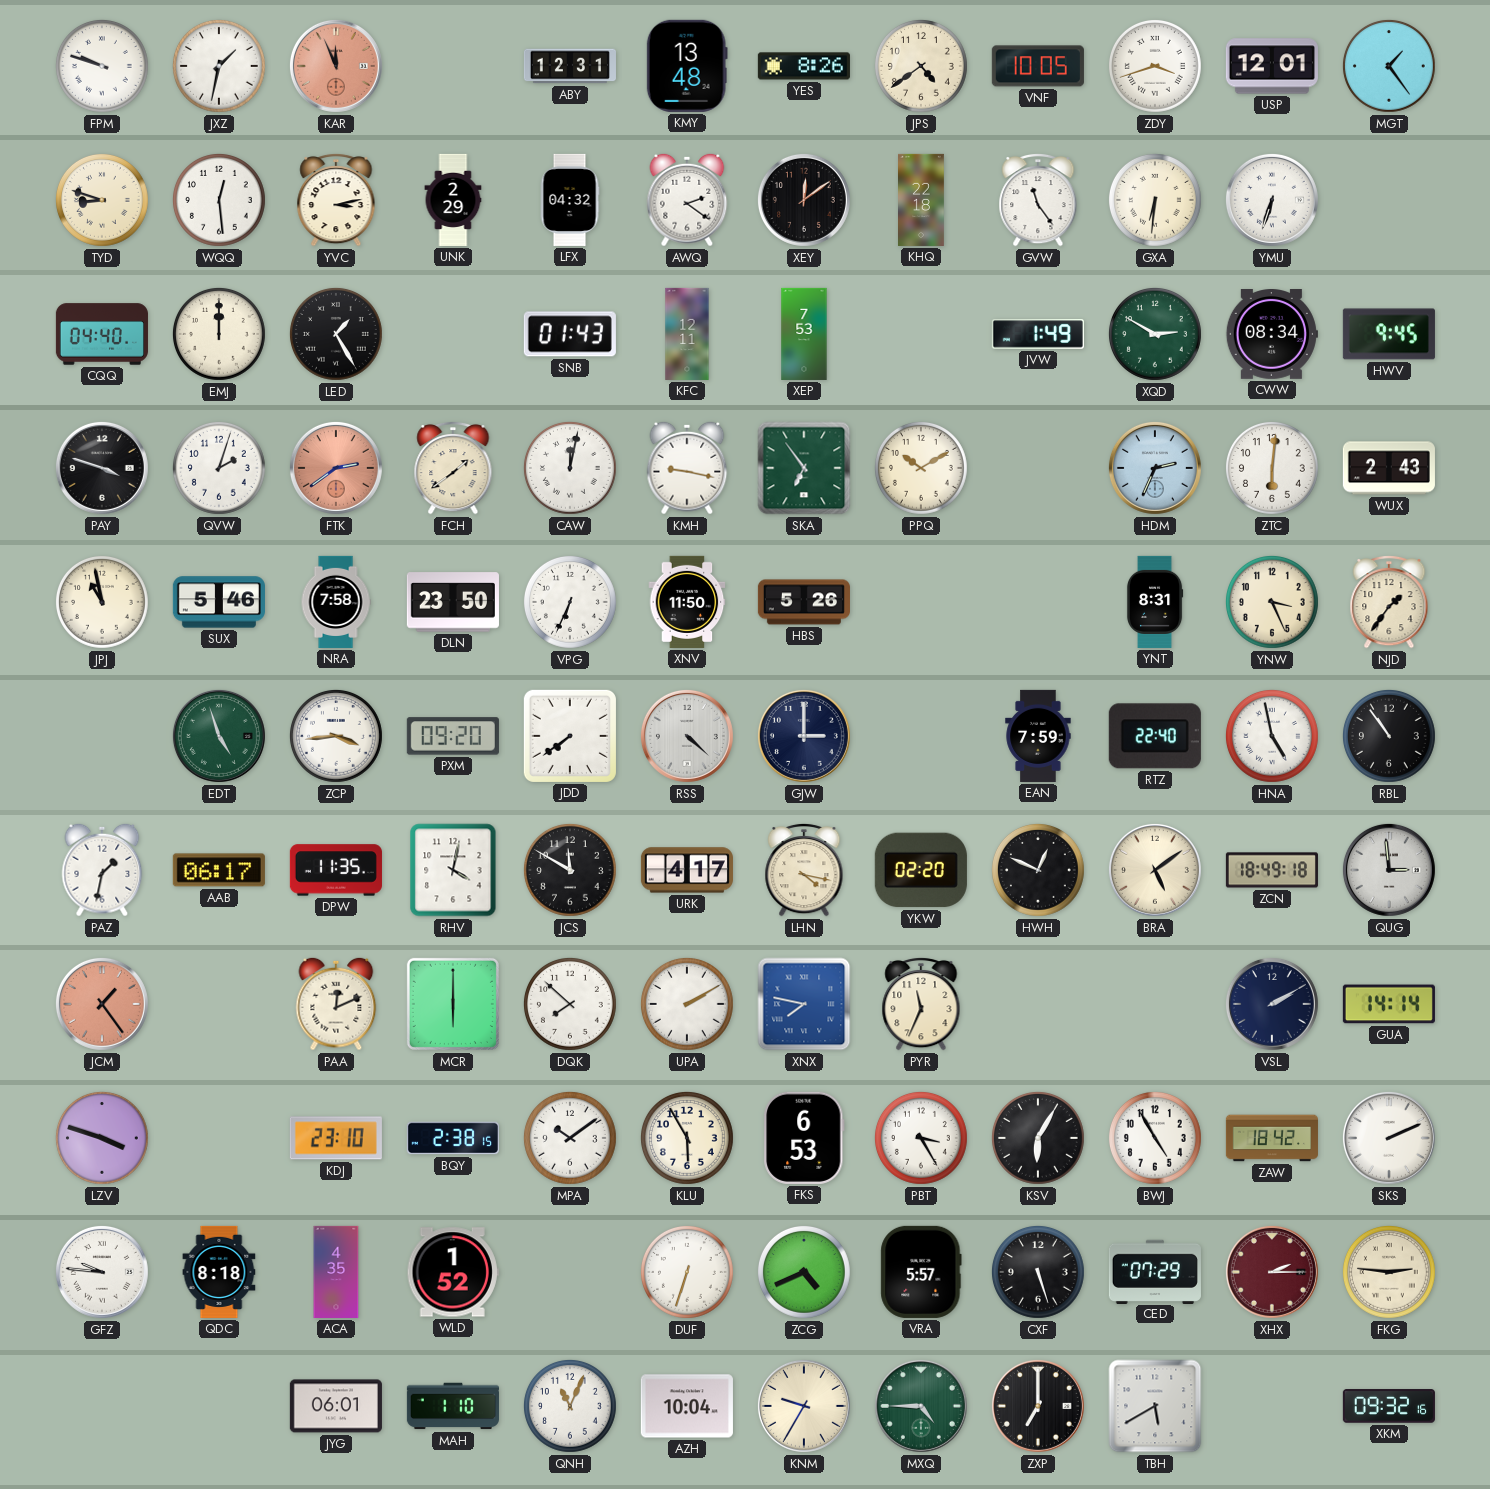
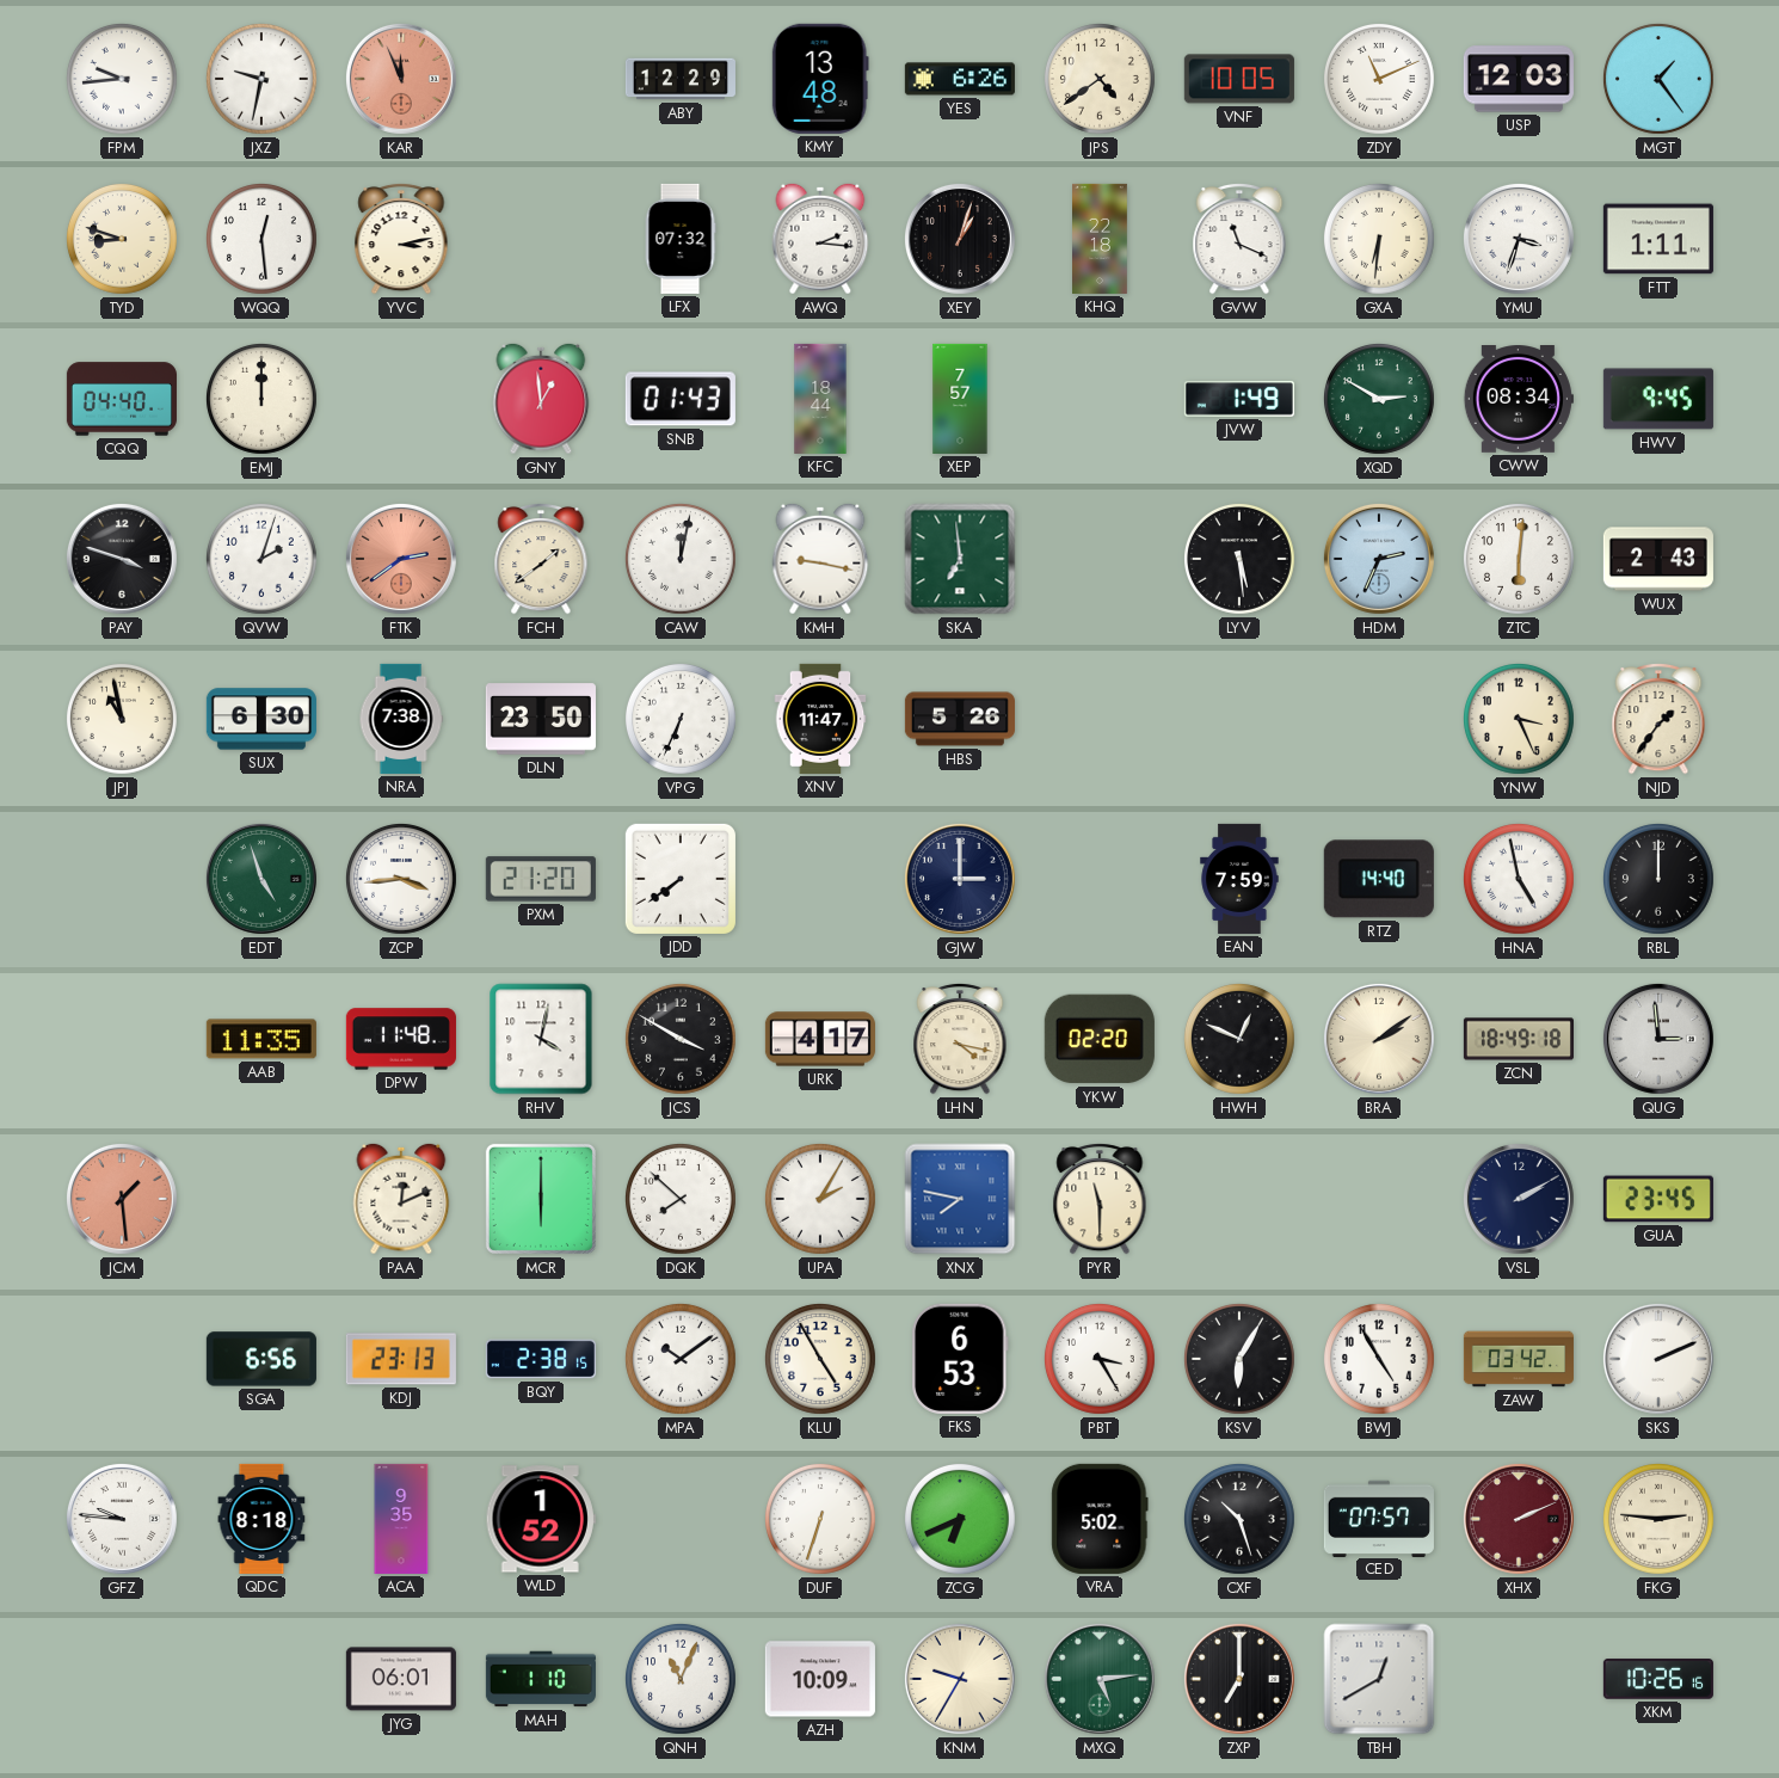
FPM: 9:48 -> 9:44
JXZ: 1:32 -> 9:32
ABY: 12:31 -> 12:29
YES: 8:26 -> 6:26
ZDY: 3:42 -> 11:11
USP: 12:01 -> 12:03
UNK: 2:29 -> none
LFX: 04:32 -> 07:32
AWQ: 2:21 -> 2:16
XEY: 12:09 -> 1:03
GVW: 11:24 -> 11:19
YMU: 6:33 -> 3:33
FTT: none -> 1:11
LED: 1:25 -> none
GNY: none -> 12:59
KFC: 12:11 -> 18:44
XEP: 7:53 -> 7:57
SKA: 6:54 -> 6:59
PPQ: 10:10 -> none
LYV: none -> 5:29
SUX: 5:46 -> 6:30
NRA: 7:58 -> 7:38
XNV: 11:50 -> 11:47
YNT: 8:31 -> none
PXM: 09:20 -> 21:20
RSS: 4:22 -> none
RTZ: 22:40 -> 14:40
RBL: 10:54 -> 12:00
PAZ: 1:32 -> none
AAB: 06:17 -> 11:35
DPW: 11:35 -> 11:48
JCS: 11:50 -> 3:50
BRA: 5:09 -> 2:09
JCM: 1:24 -> 1:29
UPA: 2:10 -> 2:05
PYR: 11:34 -> 11:30
GUA: 14:14 -> 23:45
LZV: 3:48 -> none
SGA: none -> 6:56
KDJ: 23:10 -> 23:13
KLU: 5:55 -> 4:55
ZAW: 18:42 -> 03:42
ACA: 4:35 -> 9:35
ZCG: 4:41 -> 6:41
VRA: 5:57 -> 5:02
CXF: 5:27 -> 10:27
CED: 07:29 -> 07:57
XHX: 2:15 -> 2:11
AZH: 10:04 -> 10:09
MXQ: 4:45 -> 5:14
TBH: 5:40 -> 12:40
XKM: 09:32 -> 10:26
